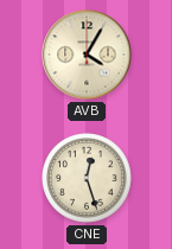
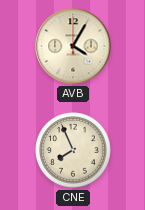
CNE: 12:27 -> 7:56
